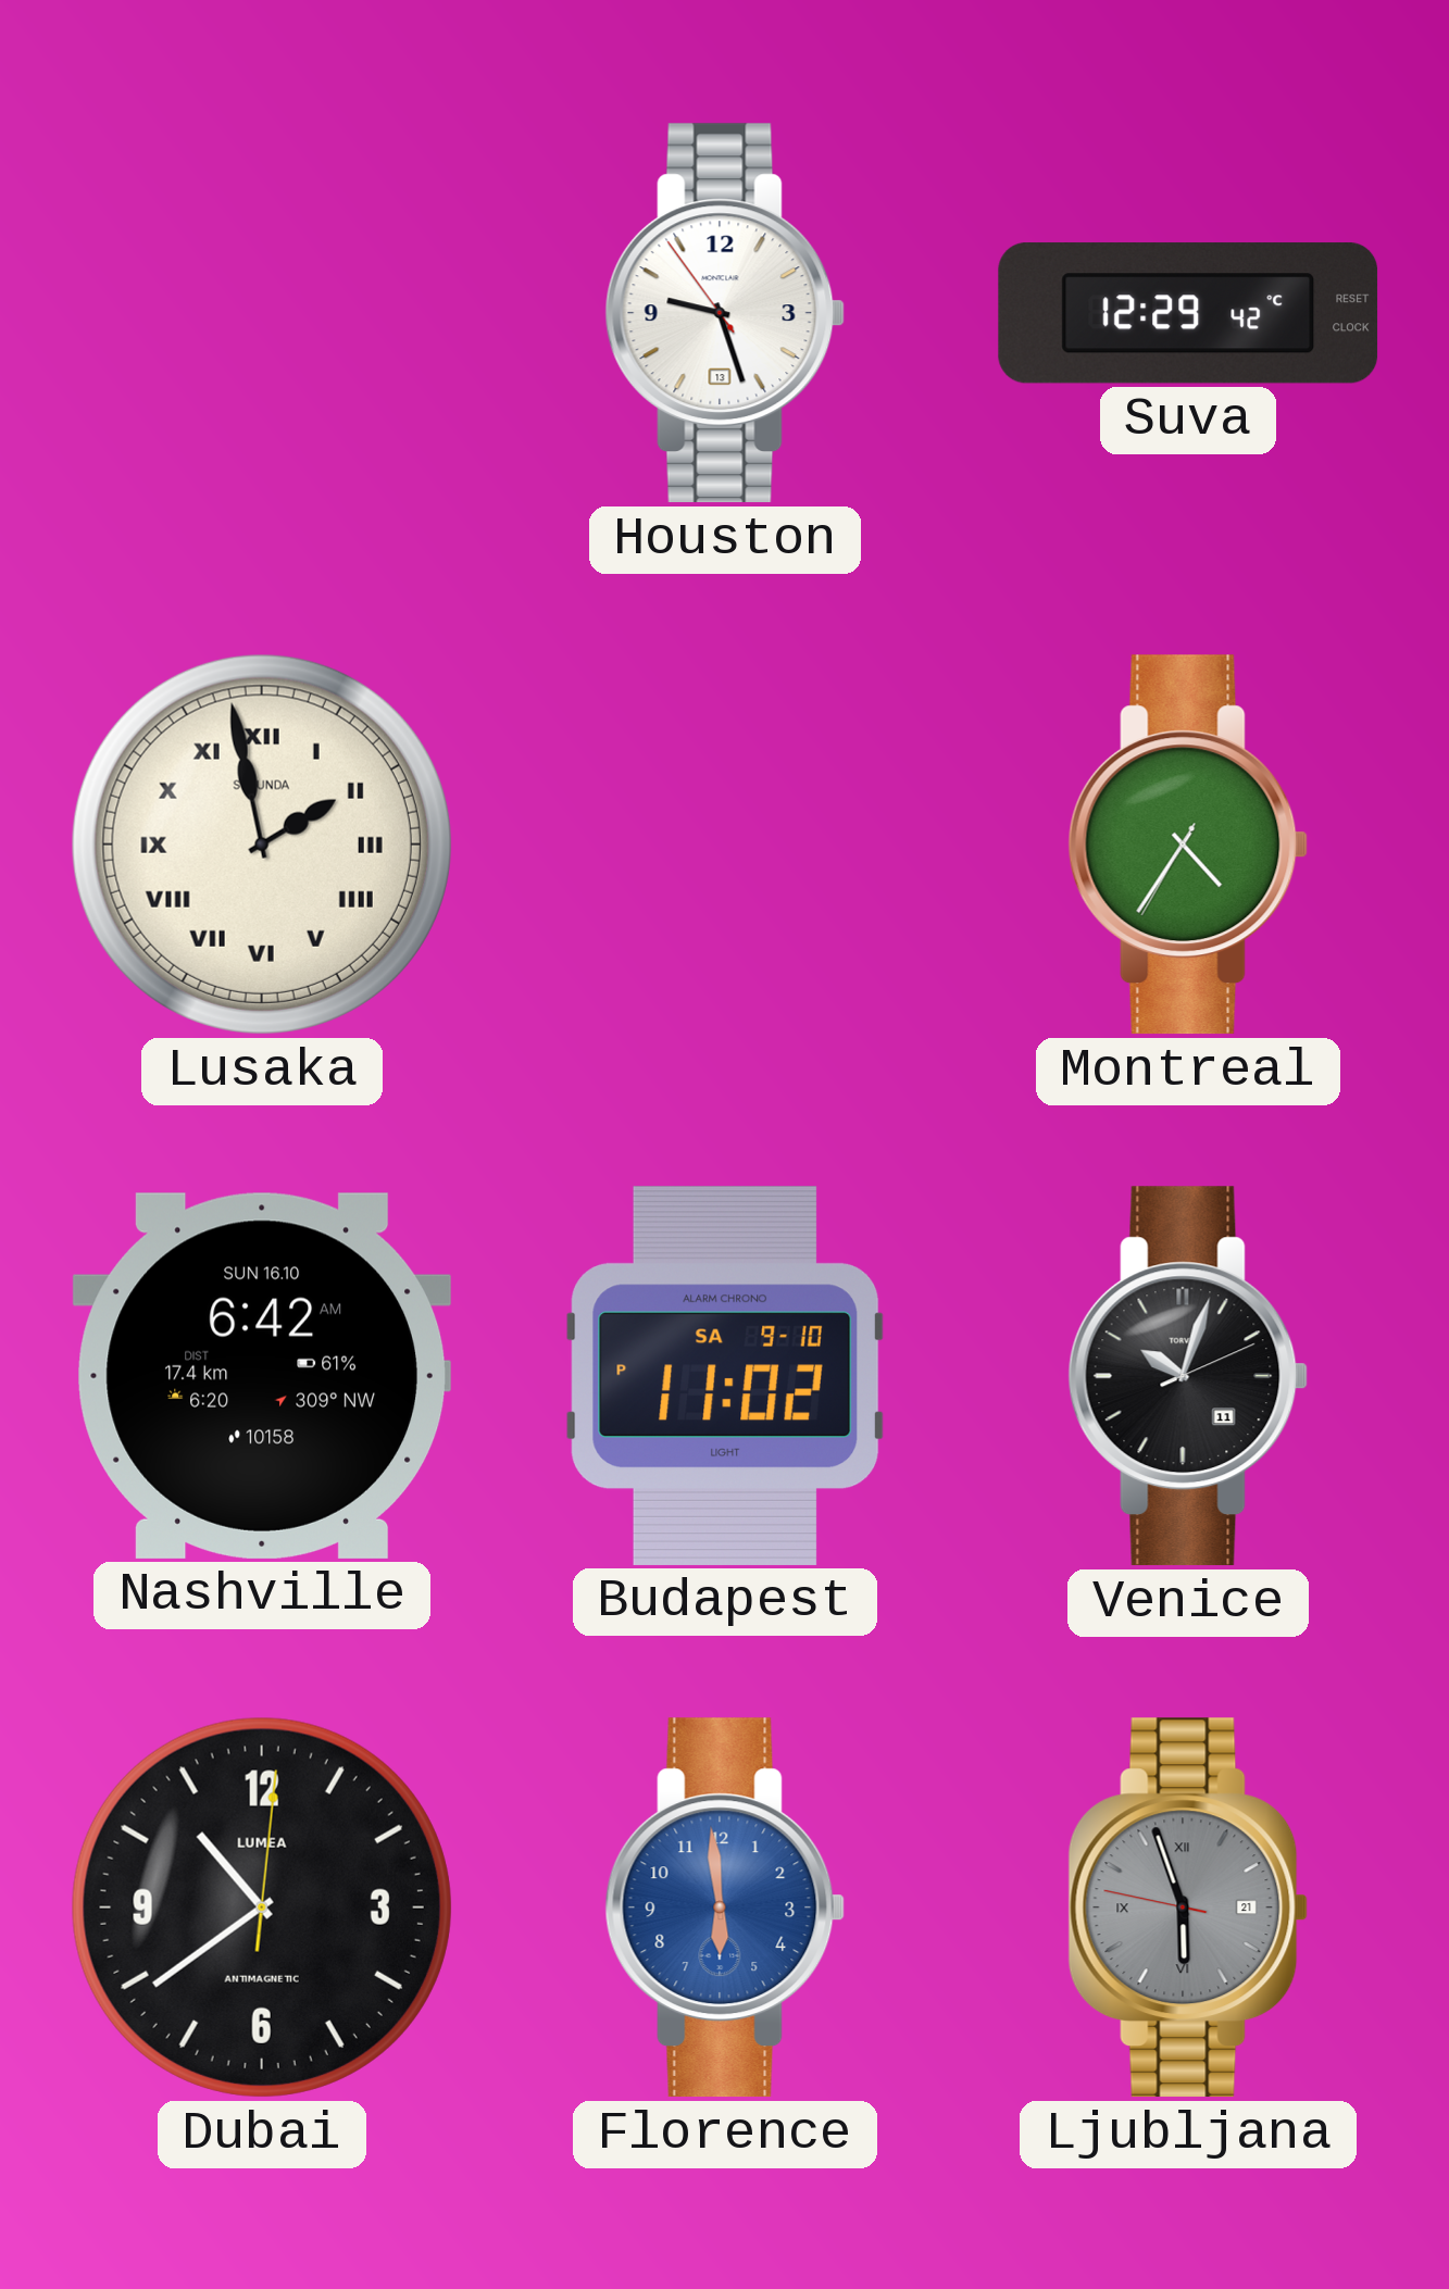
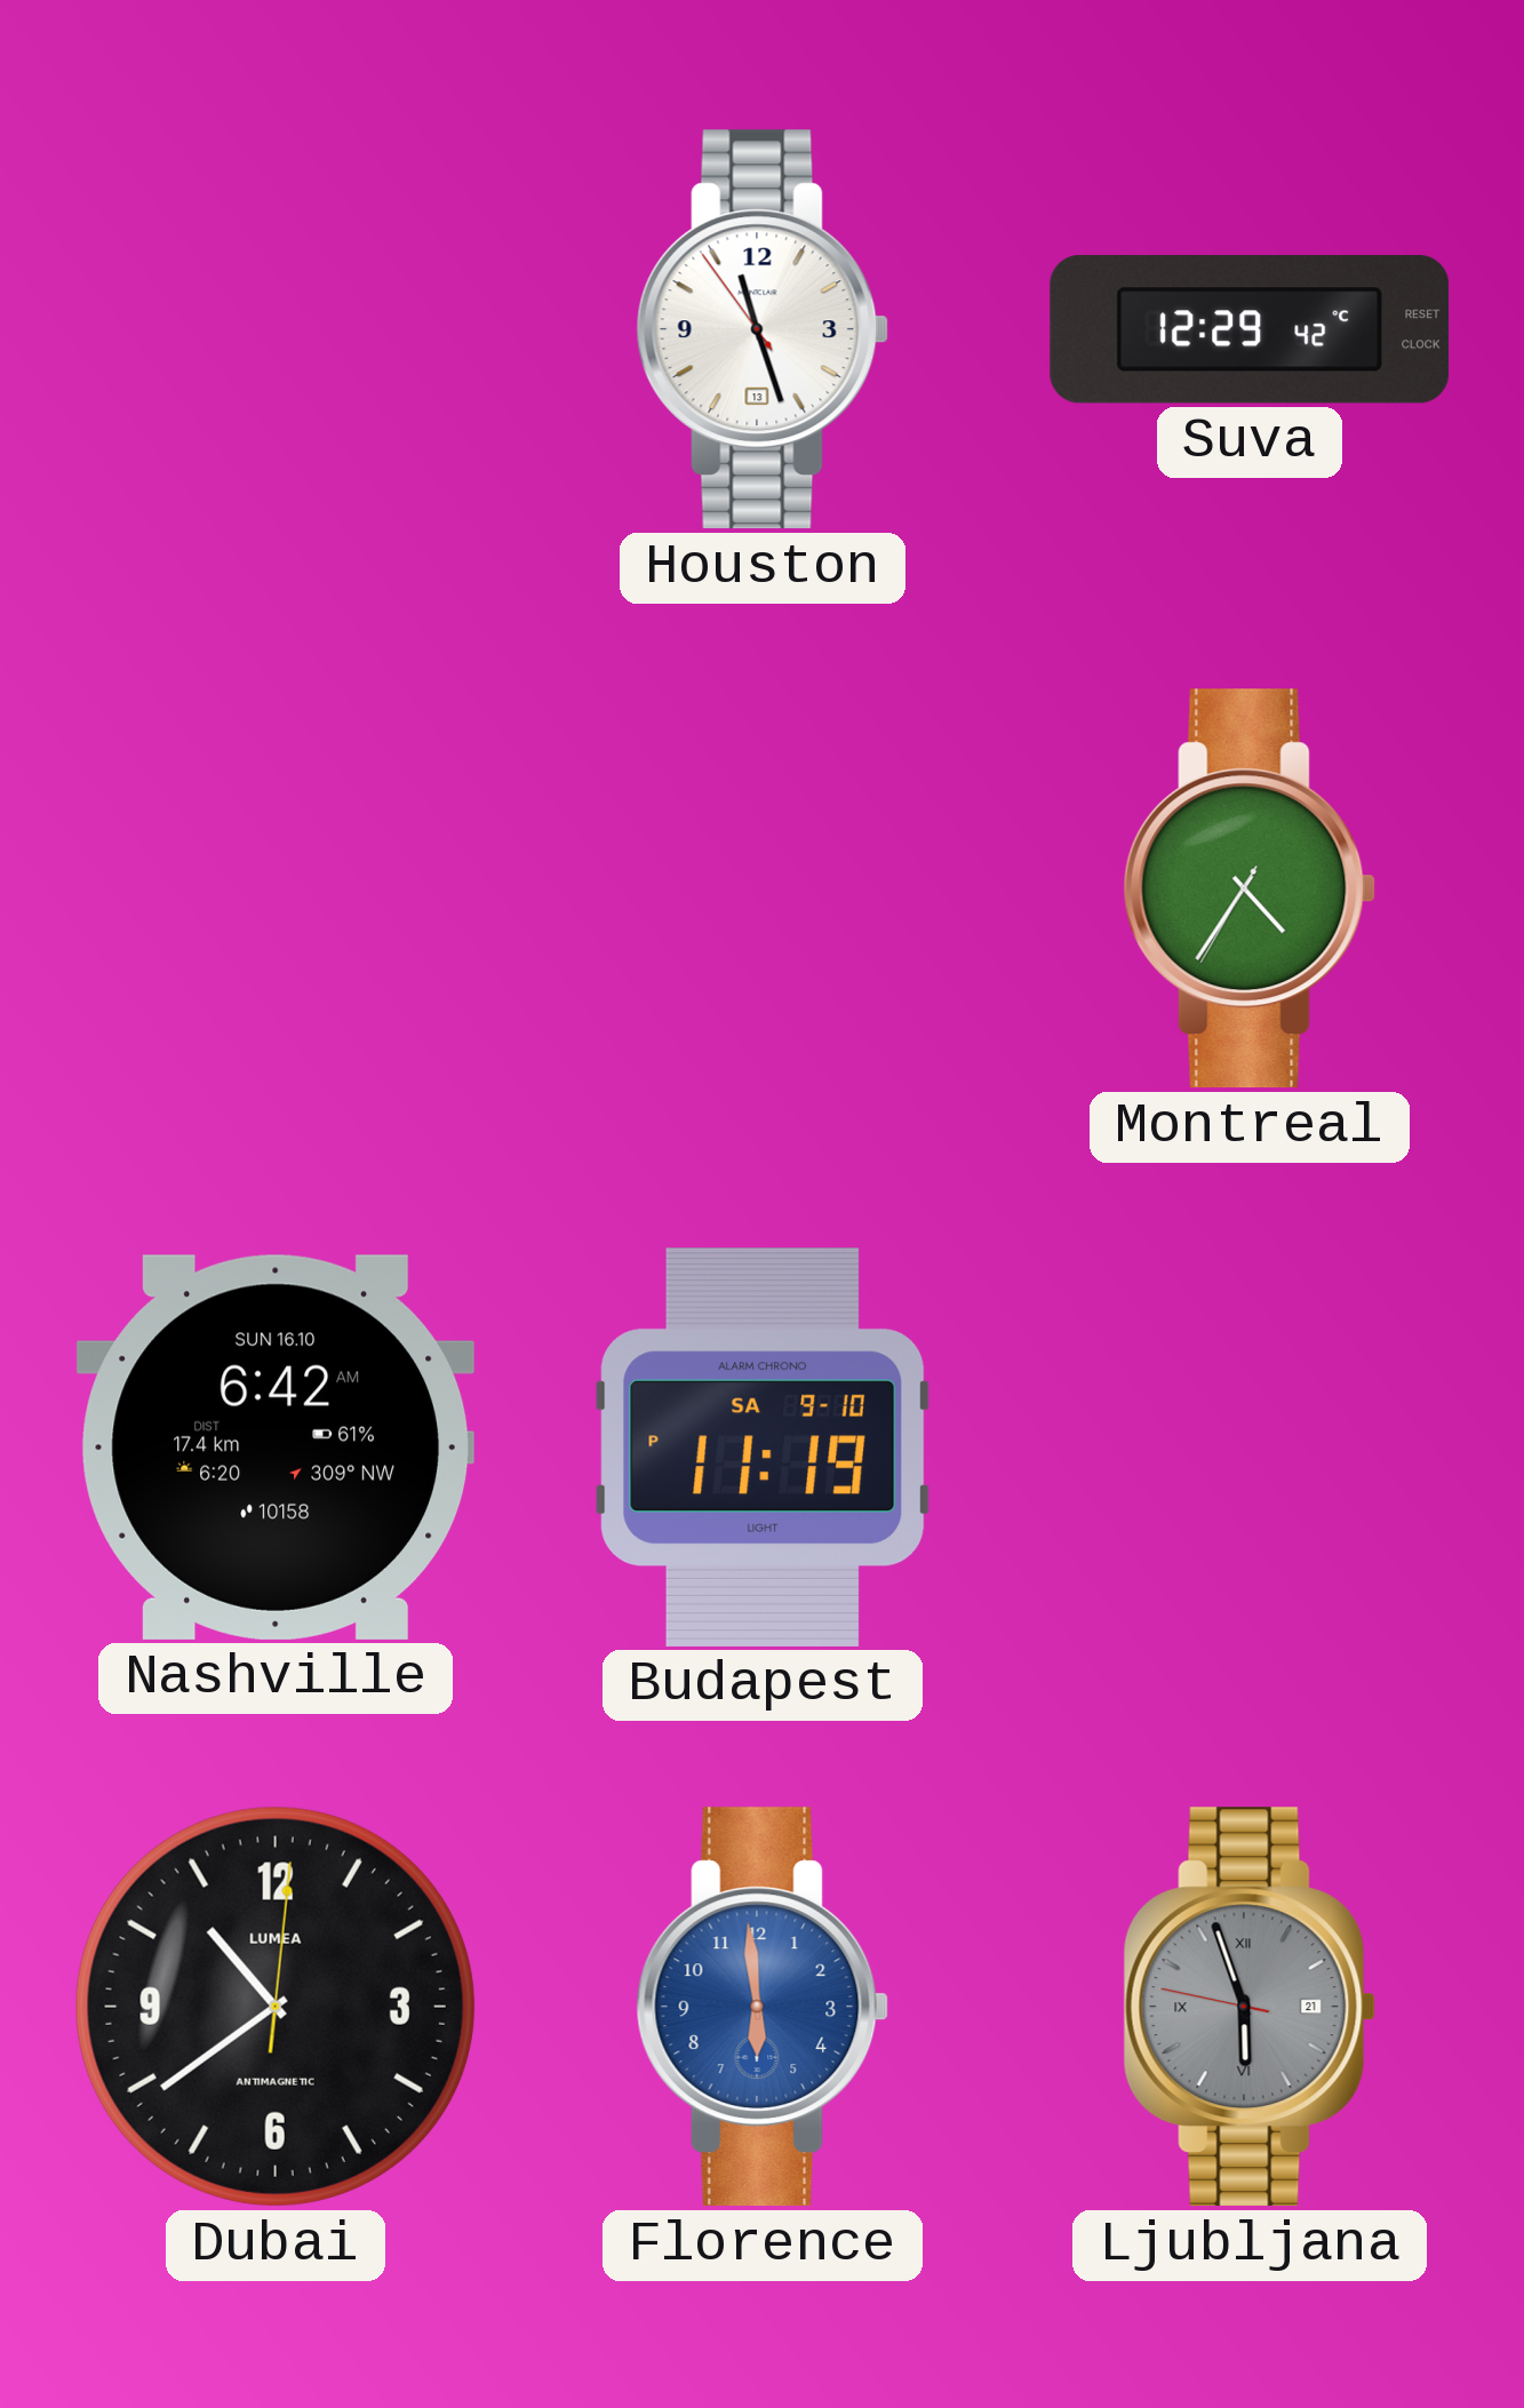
Houston: 9:26 -> 11:26
Lusaka: 1:58 -> none
Budapest: 11:02 -> 11:19
Venice: 10:03 -> none
